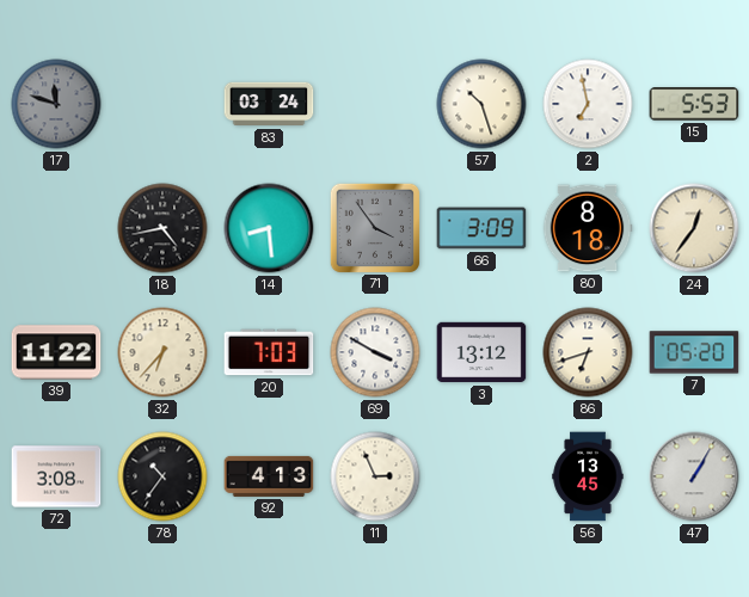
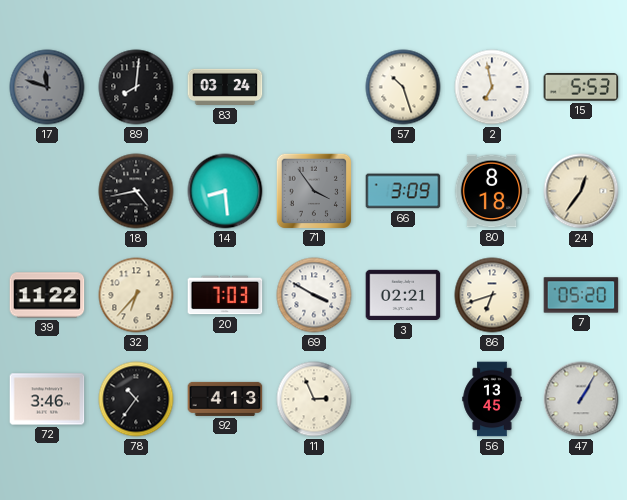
89: none -> 8:01
3: 13:12 -> 02:21
72: 3:08 -> 3:46
